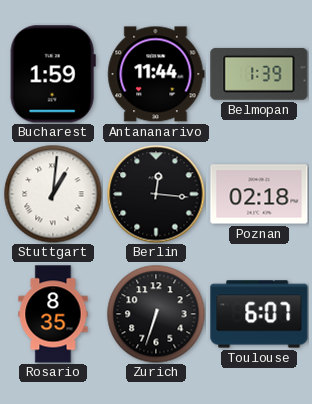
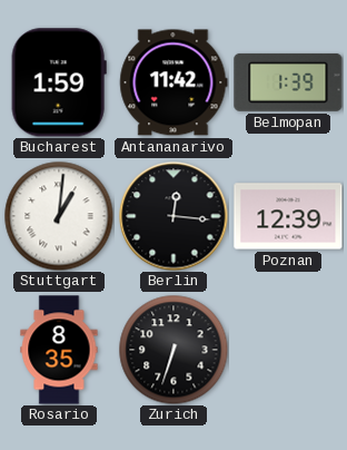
Antananarivo: 11:44 -> 11:42
Poznan: 02:18 -> 12:39
Toulouse: 6:07 -> none
